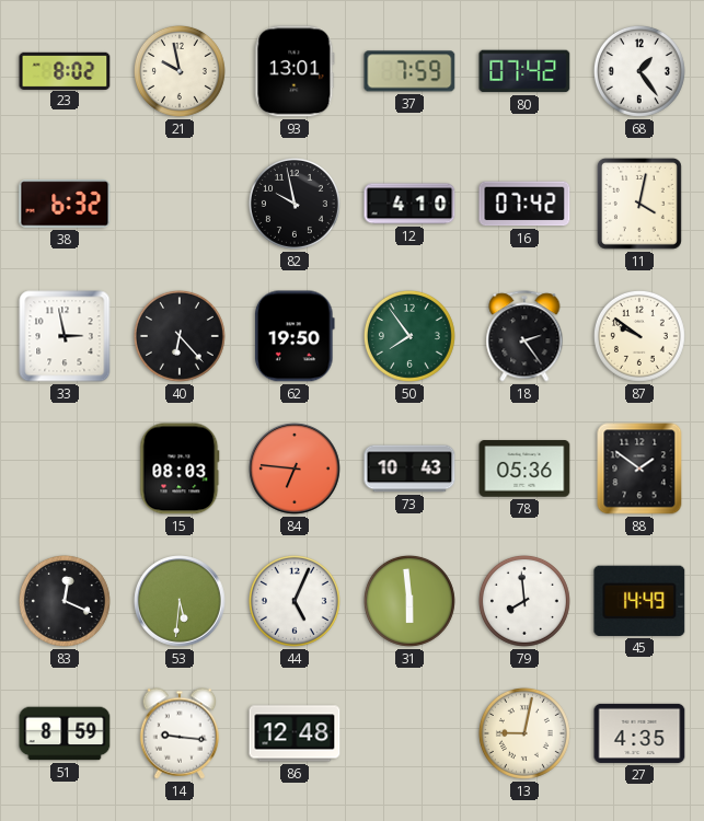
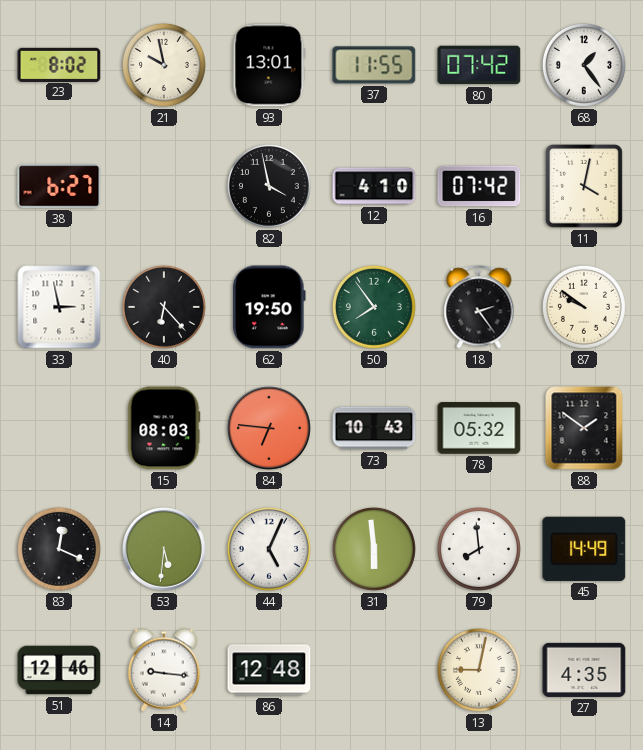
37: 7:59 -> 11:55
38: 6:32 -> 6:27
82: 9:58 -> 3:58
78: 05:36 -> 05:32
51: 8:59 -> 12:46
